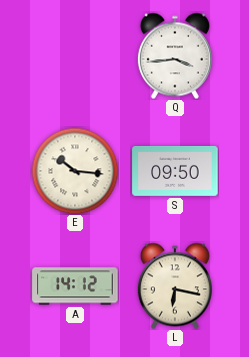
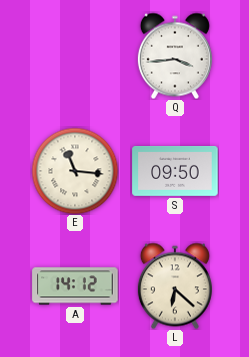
E: 10:16 -> 11:16
L: 6:17 -> 6:22
